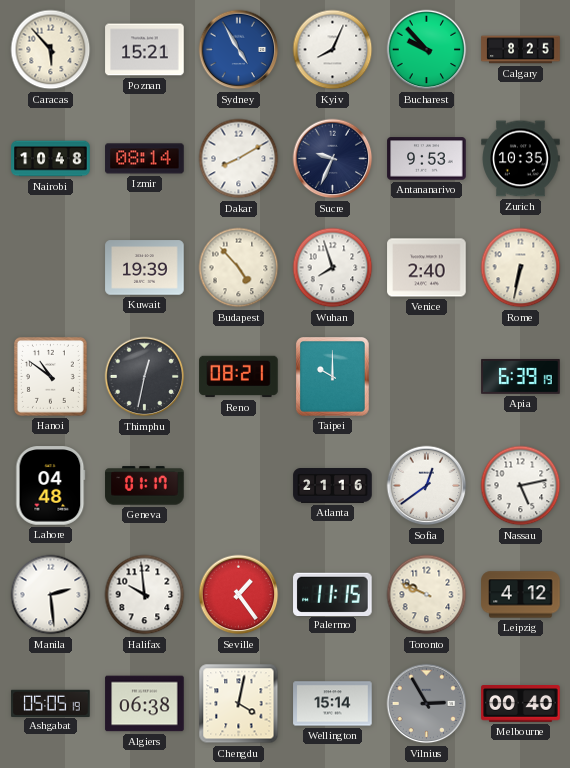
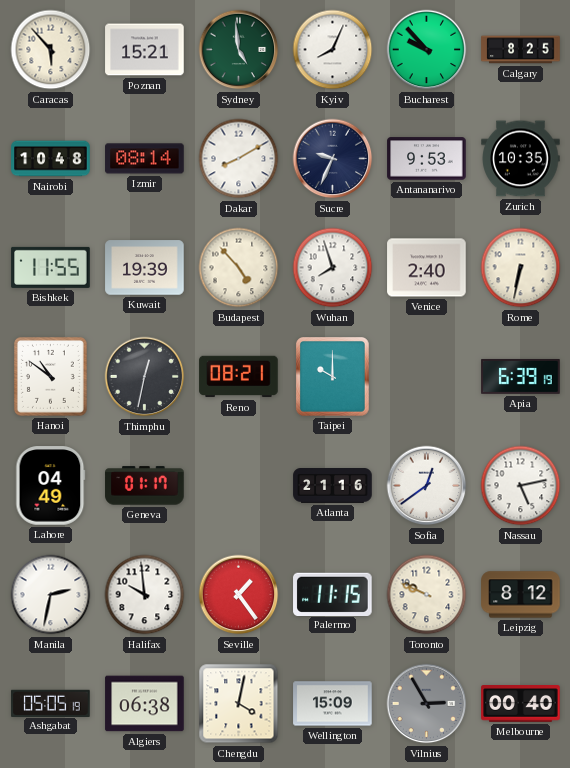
Sydney: 4:55 -> 4:59
Sydney dial: blue -> green
Bishkek: none -> 11:55
Lahore: 04:48 -> 04:49
Manila: 2:29 -> 2:32
Leipzig: 4:12 -> 8:12
Wellington: 15:14 -> 15:09
